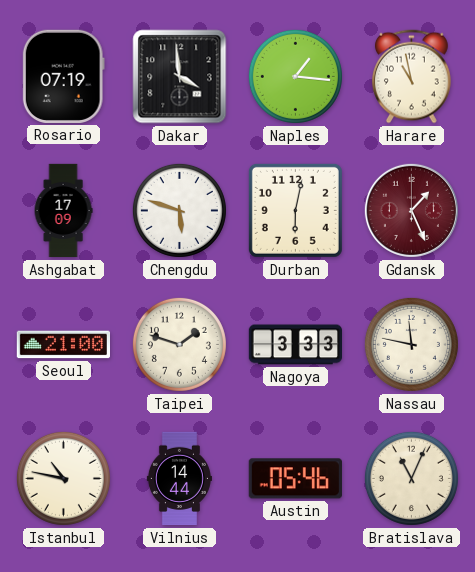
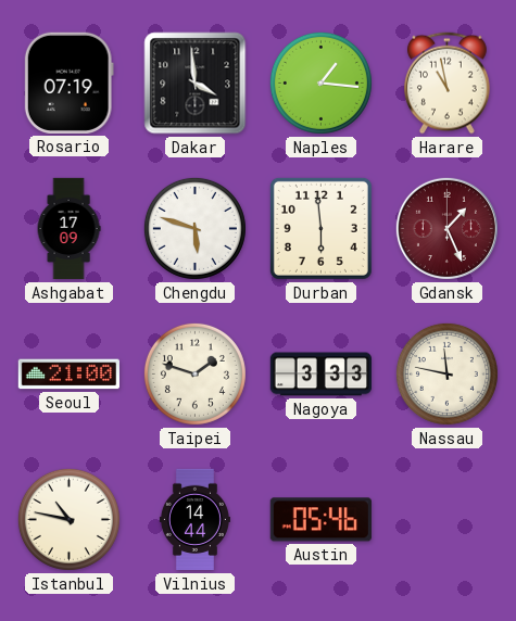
Durban: 6:02 -> 5:59
Bratislava: 11:04 -> none
